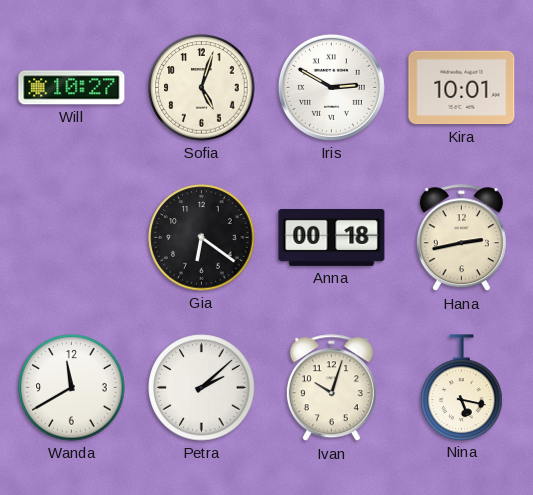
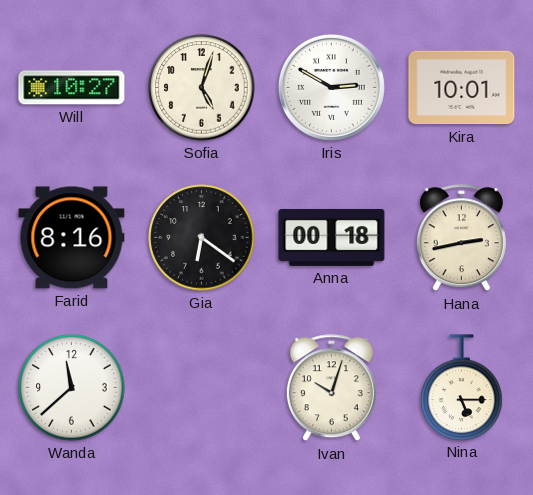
Farid: none -> 8:16
Wanda: 11:40 -> 11:38
Petra: 2:08 -> none
Nina: 5:17 -> 5:15
